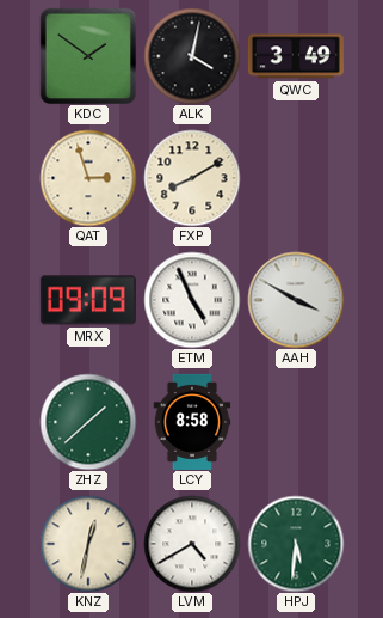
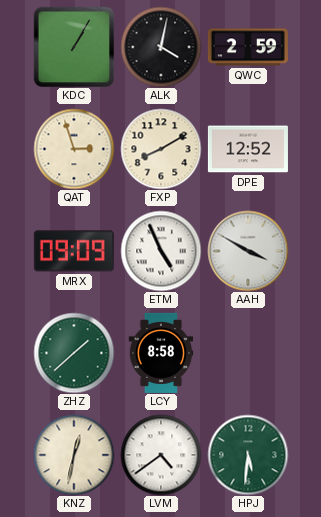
KDC: 1:51 -> 1:05
QWC: 3:49 -> 2:59
DPE: none -> 12:52
LVM: 4:40 -> 4:39
